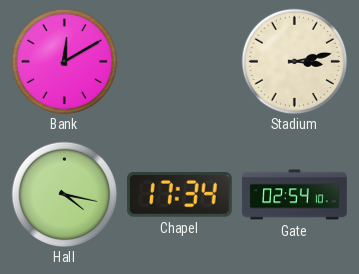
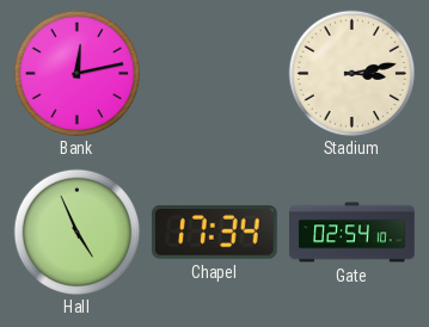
Bank: 12:10 -> 12:13
Hall: 4:17 -> 4:56
